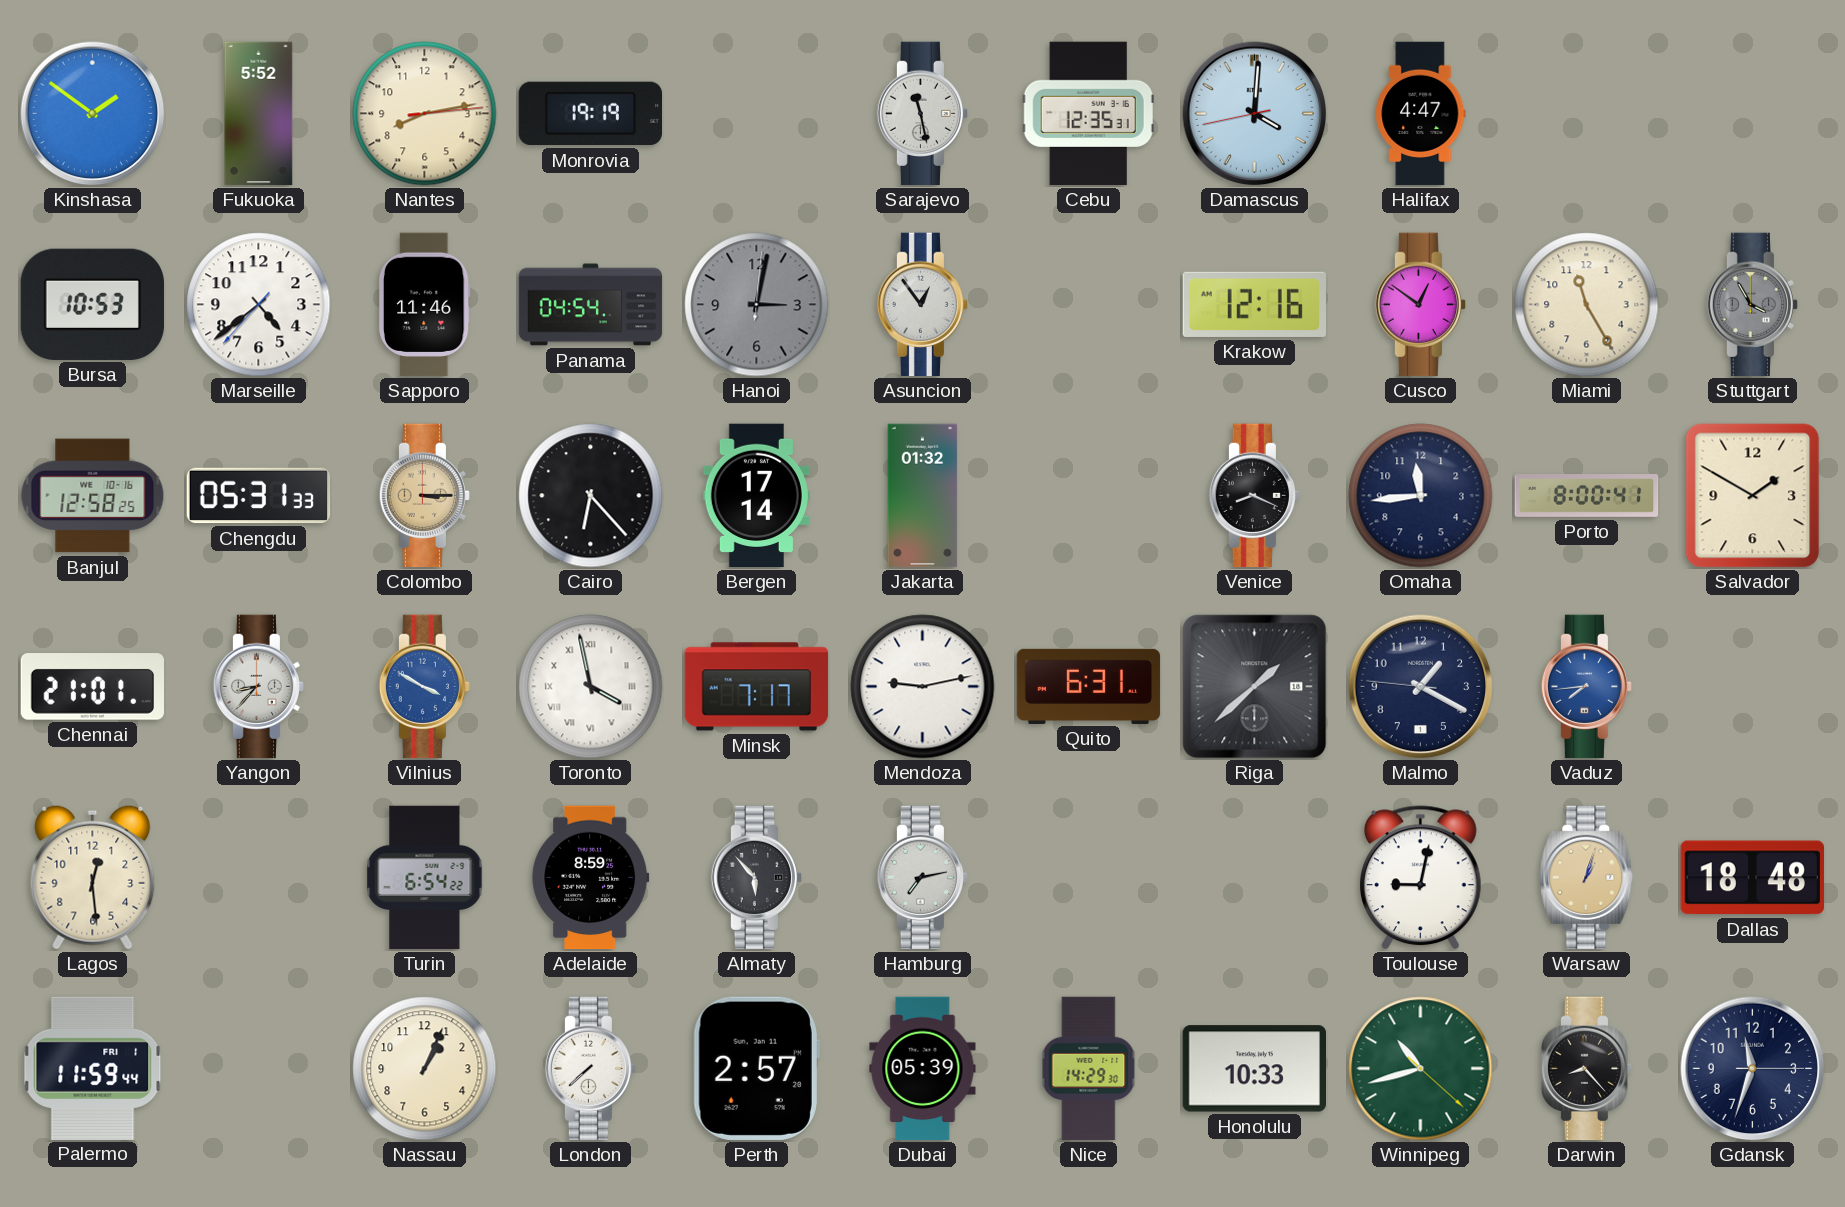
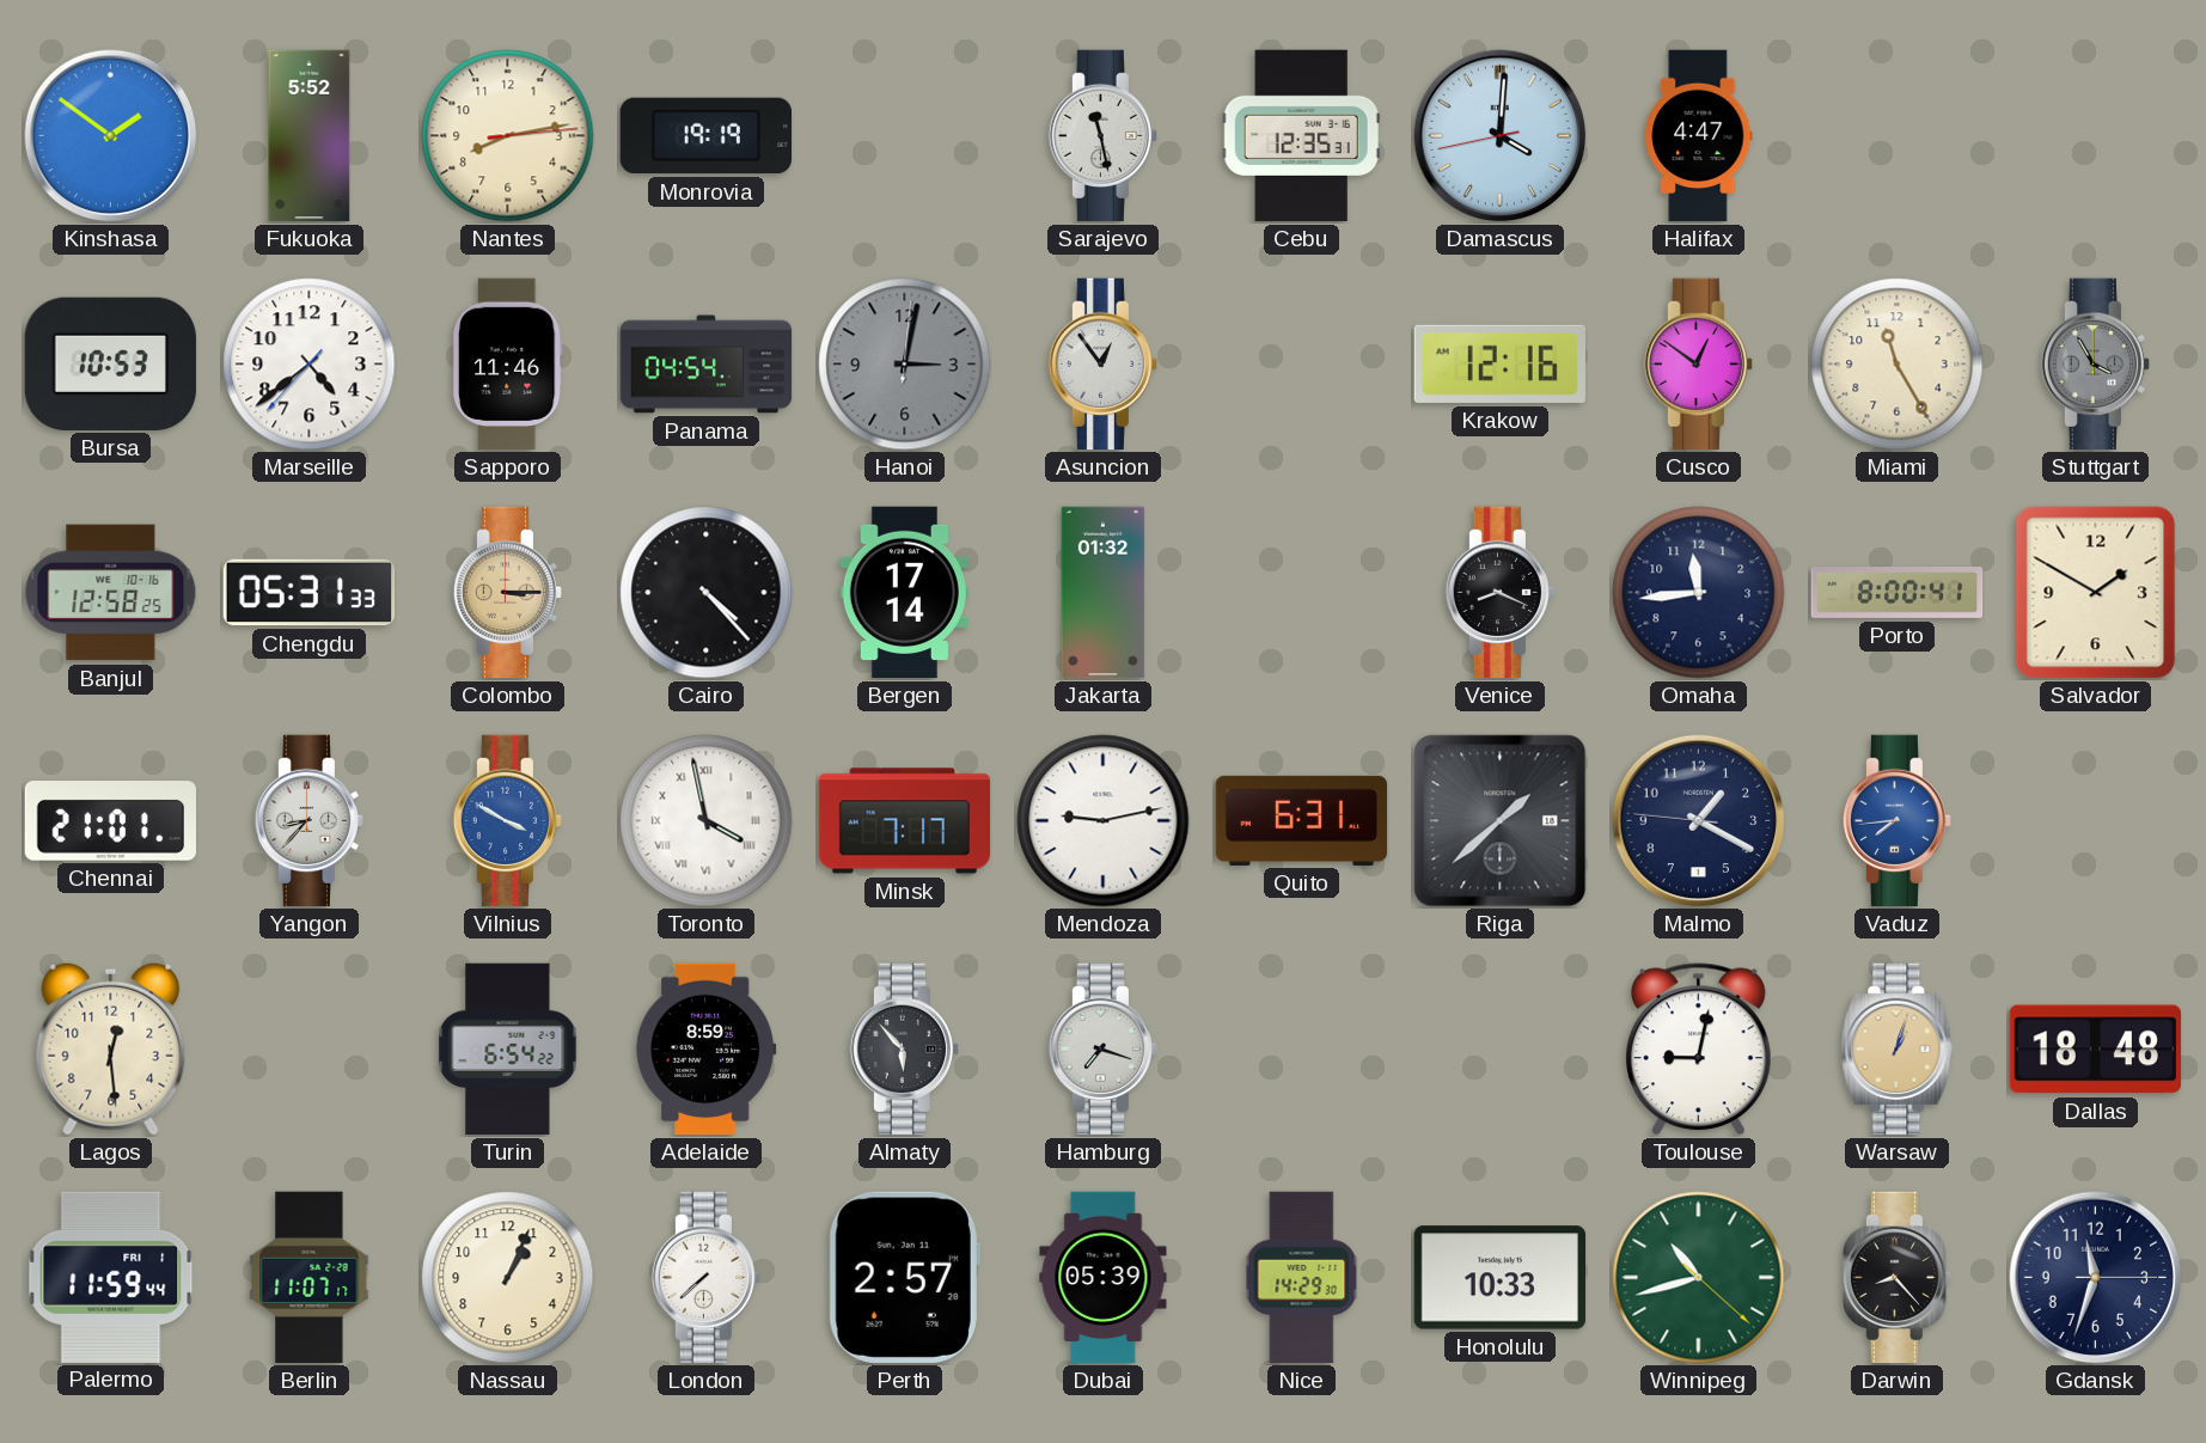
Cairo: 6:23 -> 4:23
Hamburg: 7:13 -> 7:18
Berlin: none -> 11:07
